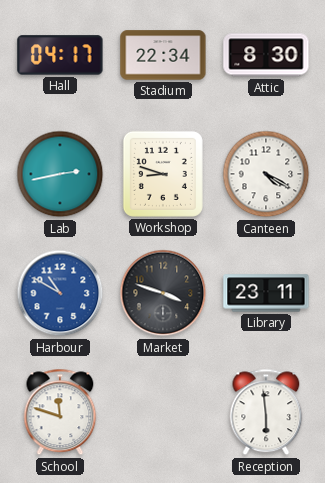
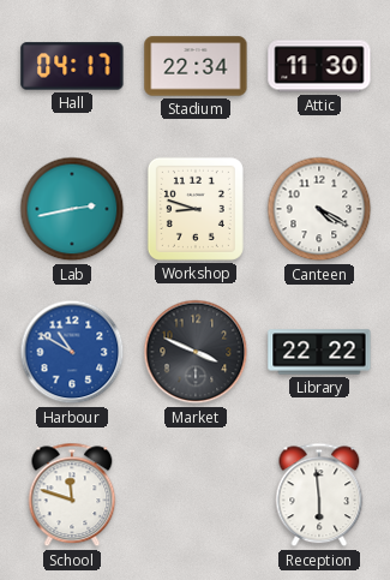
Attic: 8:30 -> 11:30
Market: 3:48 -> 3:49
Library: 23:11 -> 22:22
